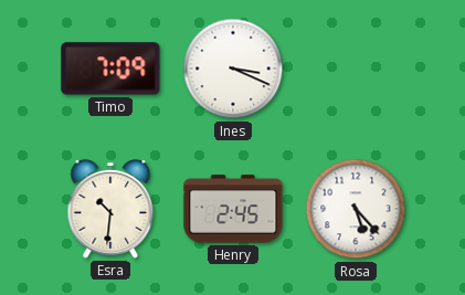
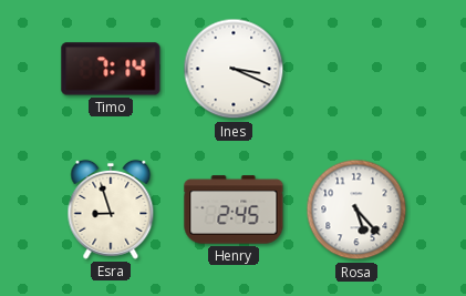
Timo: 7:09 -> 7:14
Esra: 10:31 -> 8:57
